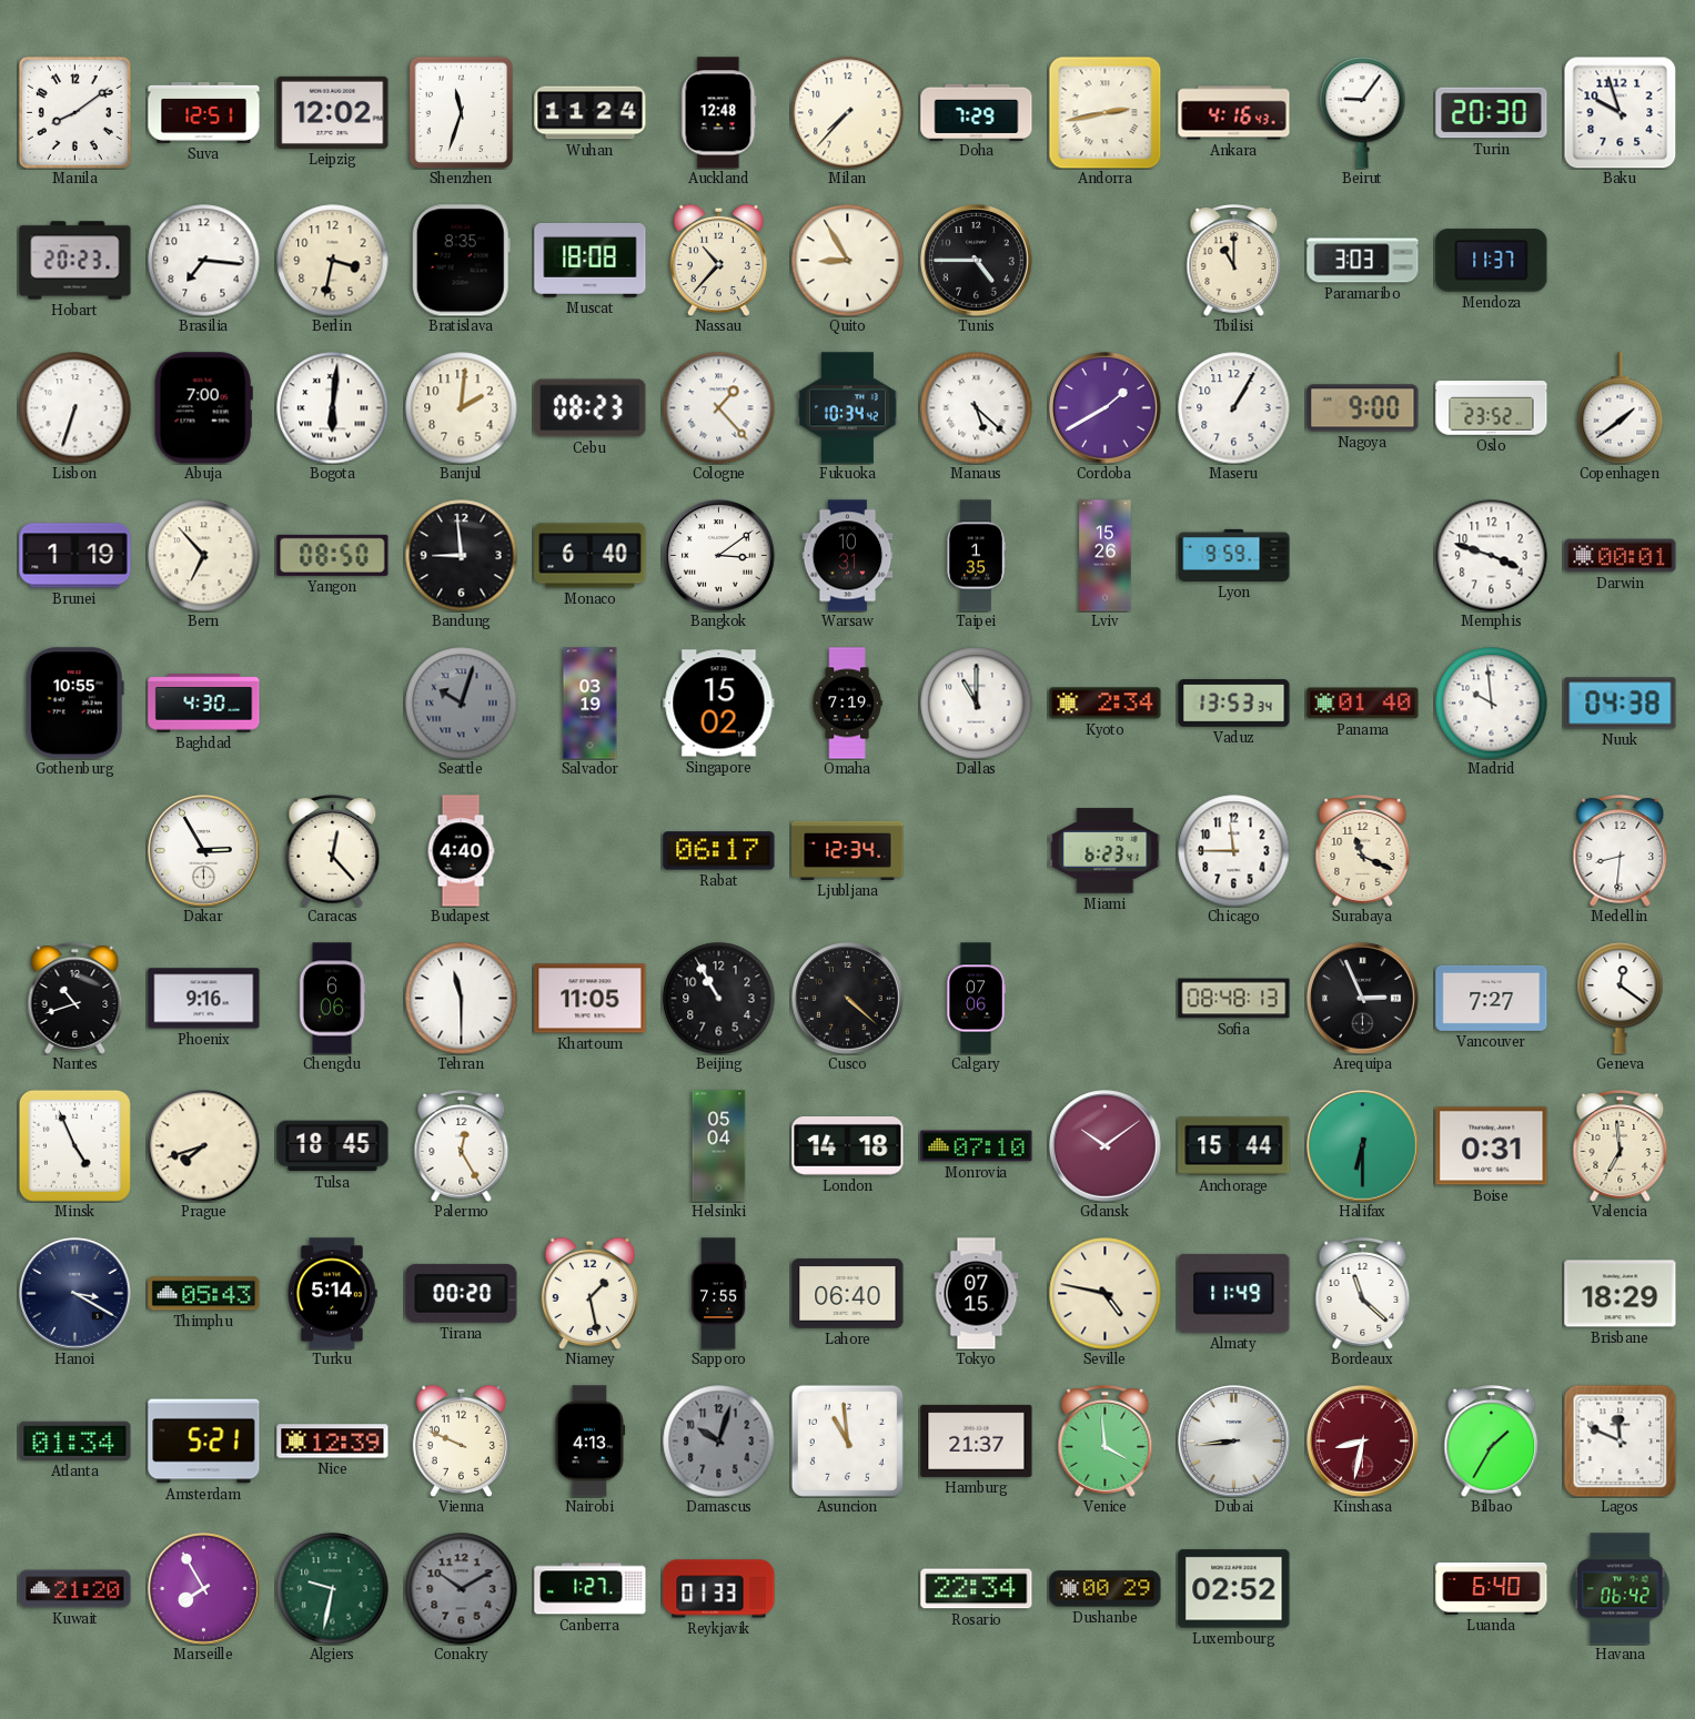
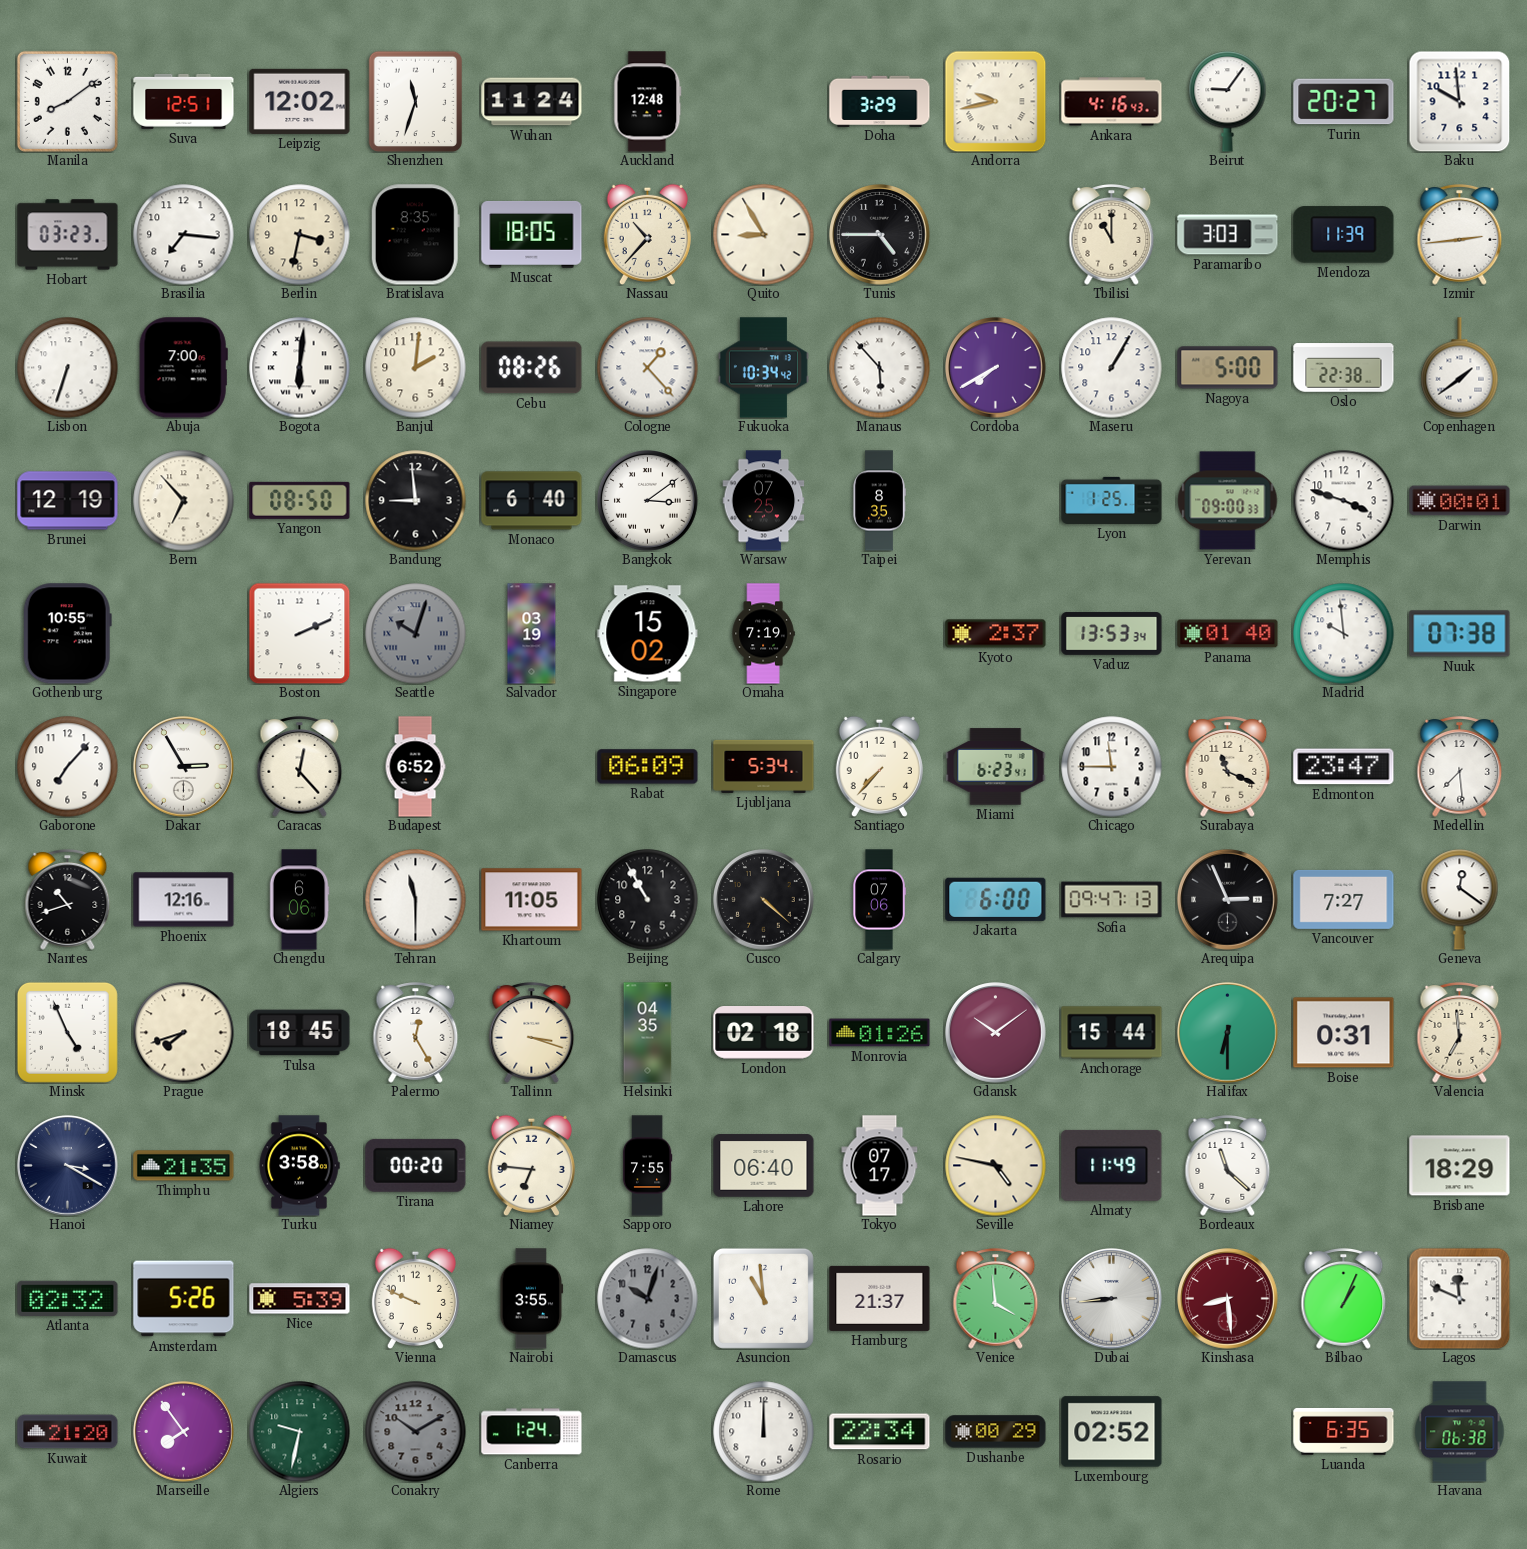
Milan: 7:37 -> none
Doha: 7:29 -> 3:29
Andorra: 2:43 -> 9:43
Turin: 20:30 -> 20:27
Baku: 9:57 -> 9:59
Hobart: 20:23 -> 03:23
Muscat: 18:08 -> 18:05
Mendoza: 11:37 -> 11:39
Izmir: none -> 2:44
Cebu: 08:23 -> 08:26
Manaus: 5:22 -> 5:53
Cordoba: 1:40 -> 7:40
Nagoya: 9:00 -> 5:00
Oslo: 23:52 -> 22:38
Brunei: 1:19 -> 12:19
Warsaw: 10:31 -> 07:25
Taipei: 1:35 -> 8:35
Lviv: 15:26 -> none
Lyon: 9:59 -> 1:25
Yerevan: none -> 09:00
Baghdad: 4:30 -> none
Boston: none -> 2:11
Dallas: 11:00 -> none
Kyoto: 2:34 -> 2:37
Nuuk: 04:38 -> 07:38
Gaborone: none -> 7:07
Budapest: 4:40 -> 6:52
Rabat: 06:17 -> 06:09
Ljubljana: 12:34 -> 5:34
Santiago: none -> 7:37
Edmonton: none -> 23:47
Medellin: 8:31 -> 7:29
Phoenix: 9:16 -> 12:16
Jakarta: none -> 6:00
Sofia: 08:48 -> 09:47
Tallinn: none -> 3:18
Helsinki: 05:04 -> 04:35
London: 14:18 -> 02:18
Monrovia: 07:10 -> 01:26
Thimphu: 05:43 -> 21:35
Turku: 5:14 -> 3:58
Niamey: 1:28 -> 6:46
Tokyo: 07:15 -> 07:17
Atlanta: 01:34 -> 02:32
Amsterdam: 5:21 -> 5:26
Nice: 12:39 -> 5:39
Nairobi: 4:13 -> 3:55
Kinshasa: 8:32 -> 8:29
Bilbao: 1:35 -> 1:04
Marseille: 7:55 -> 7:54
Canberra: 1:27 -> 1:24
Reykjavik: 01:33 -> none
Rome: none -> 12:00
Luanda: 6:40 -> 6:35
Havana: 06:42 -> 06:38
